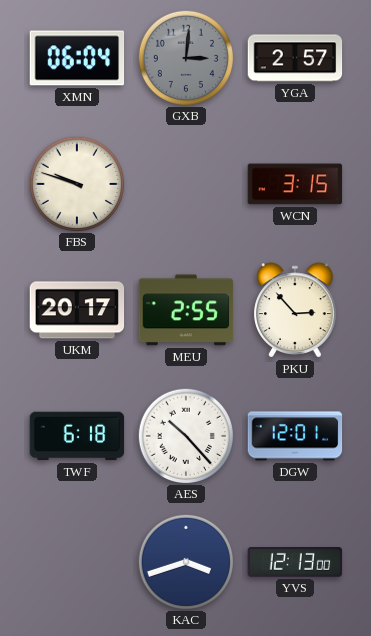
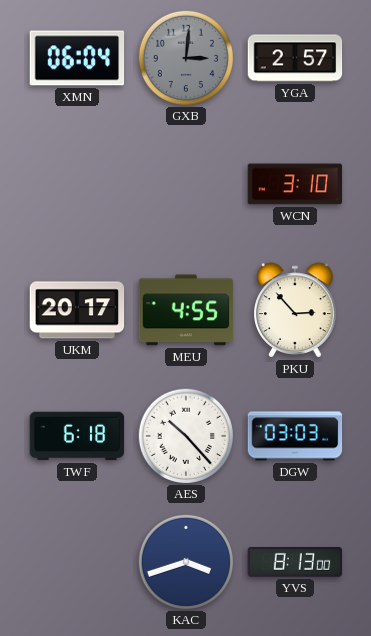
FBS: 9:48 -> none
WCN: 3:15 -> 3:10
MEU: 2:55 -> 4:55
DGW: 12:01 -> 03:03
YVS: 12:13 -> 8:13
